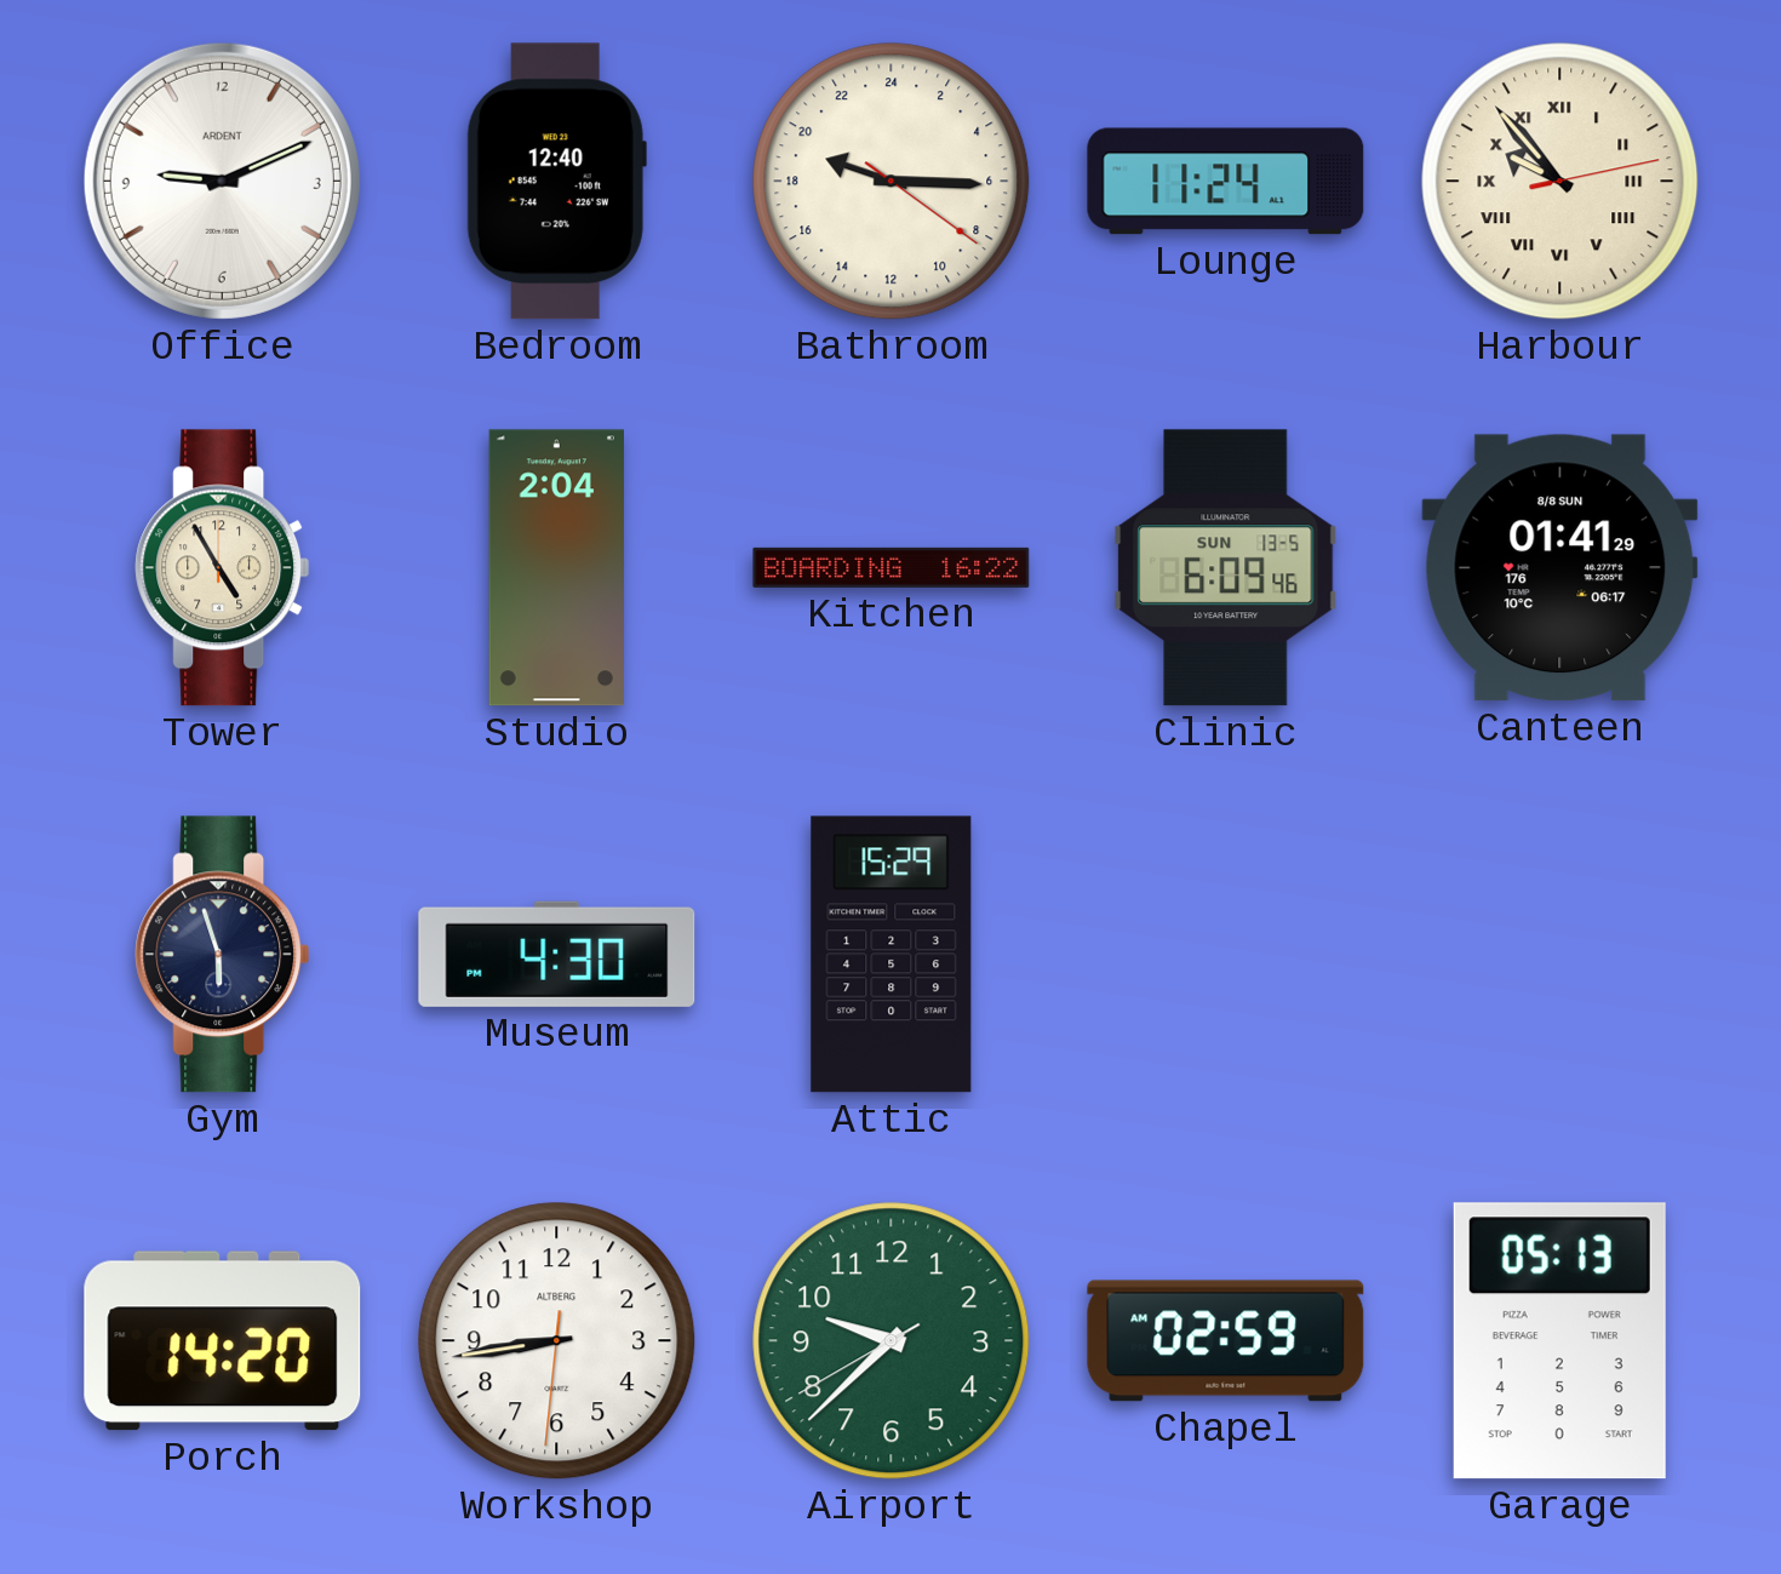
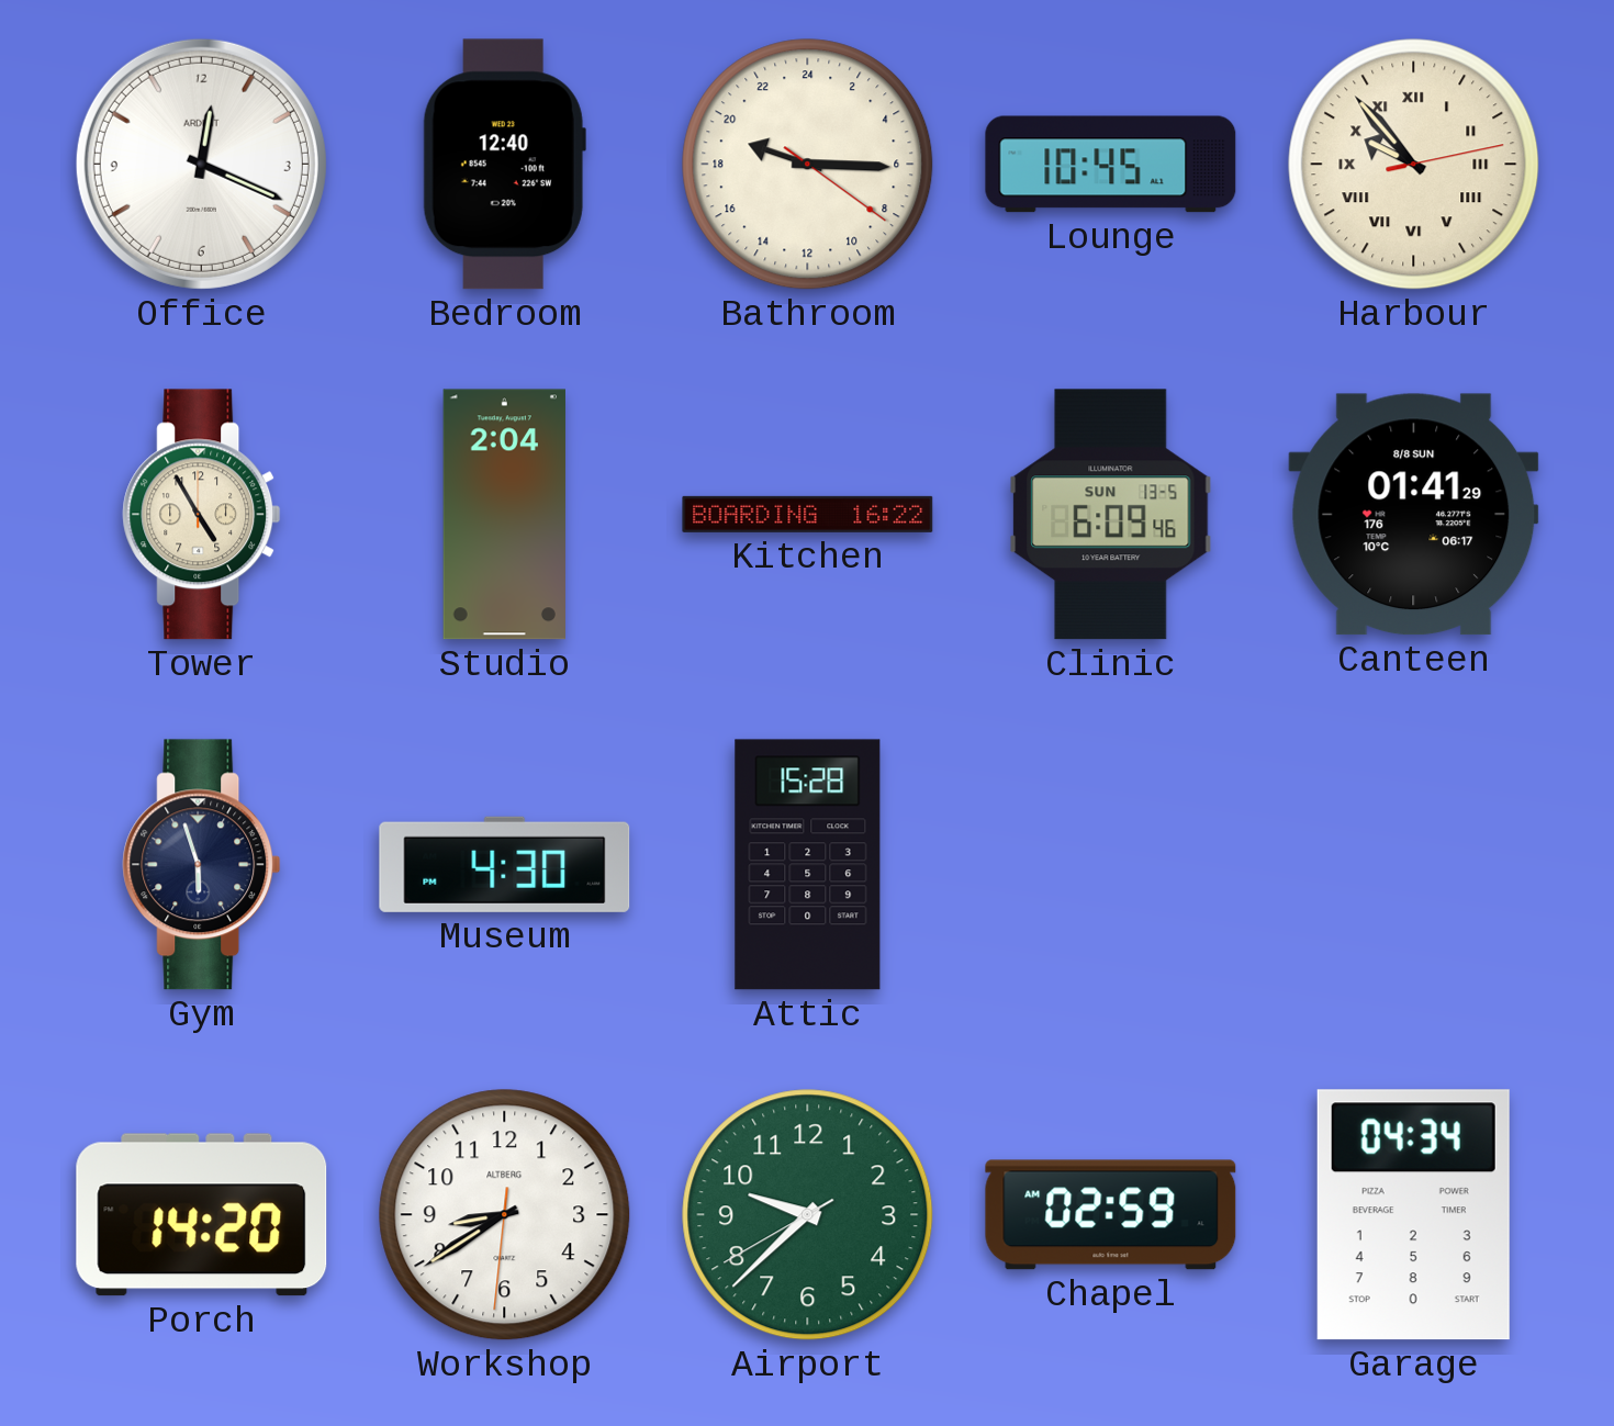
Office: 9:11 -> 12:19
Lounge: 11:24 -> 10:45
Attic: 15:29 -> 15:28
Workshop: 8:43 -> 8:39
Garage: 05:13 -> 04:34
